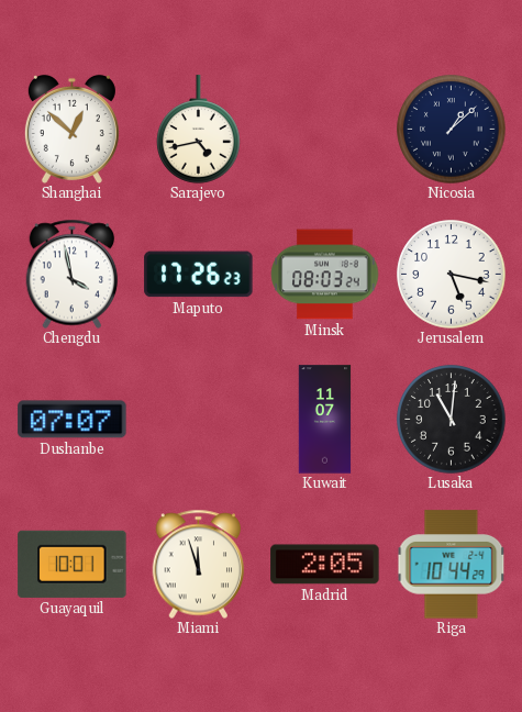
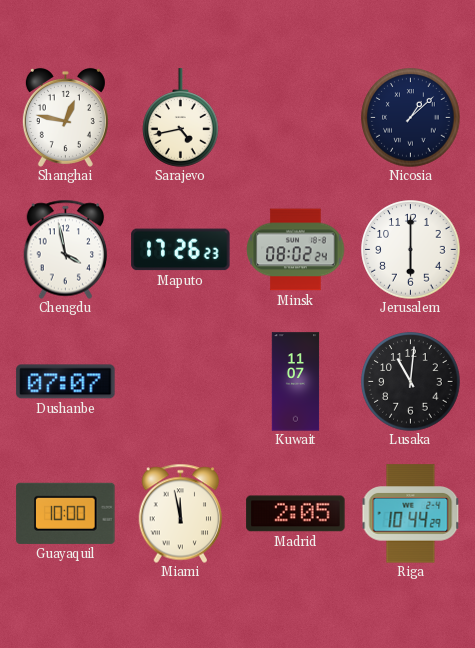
Shanghai: 12:52 -> 12:47
Minsk: 08:03 -> 08:02
Jerusalem: 5:17 -> 6:00
Guayaquil: 10:01 -> 10:00
Miami: 11:57 -> 11:58
